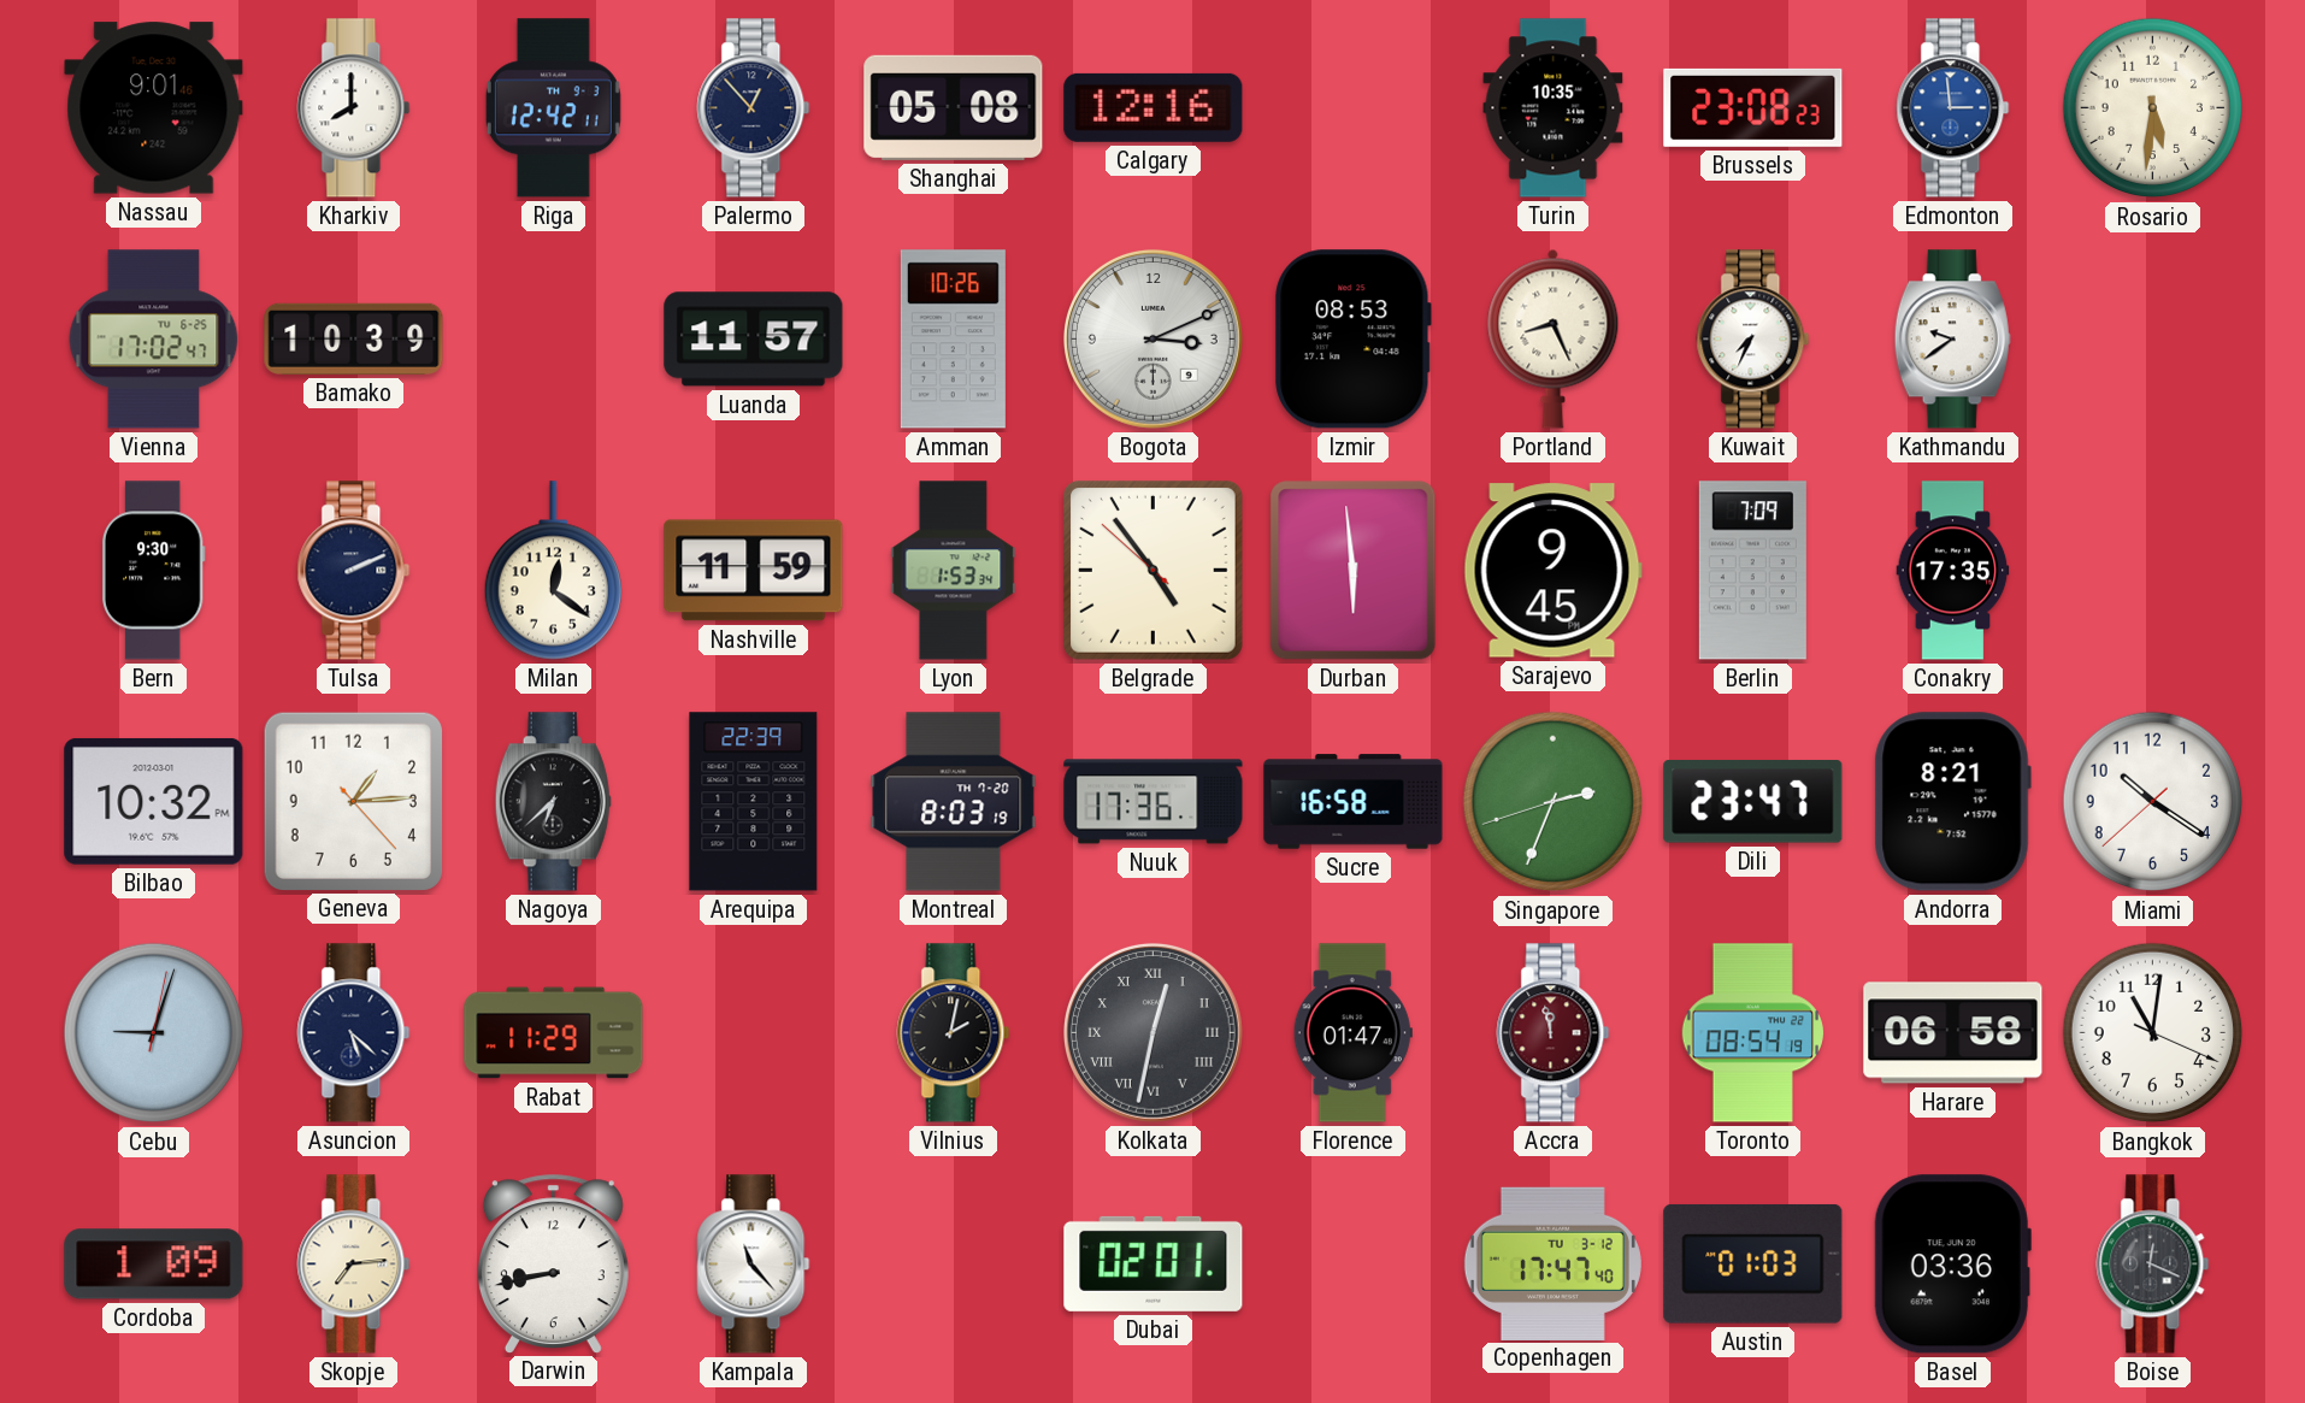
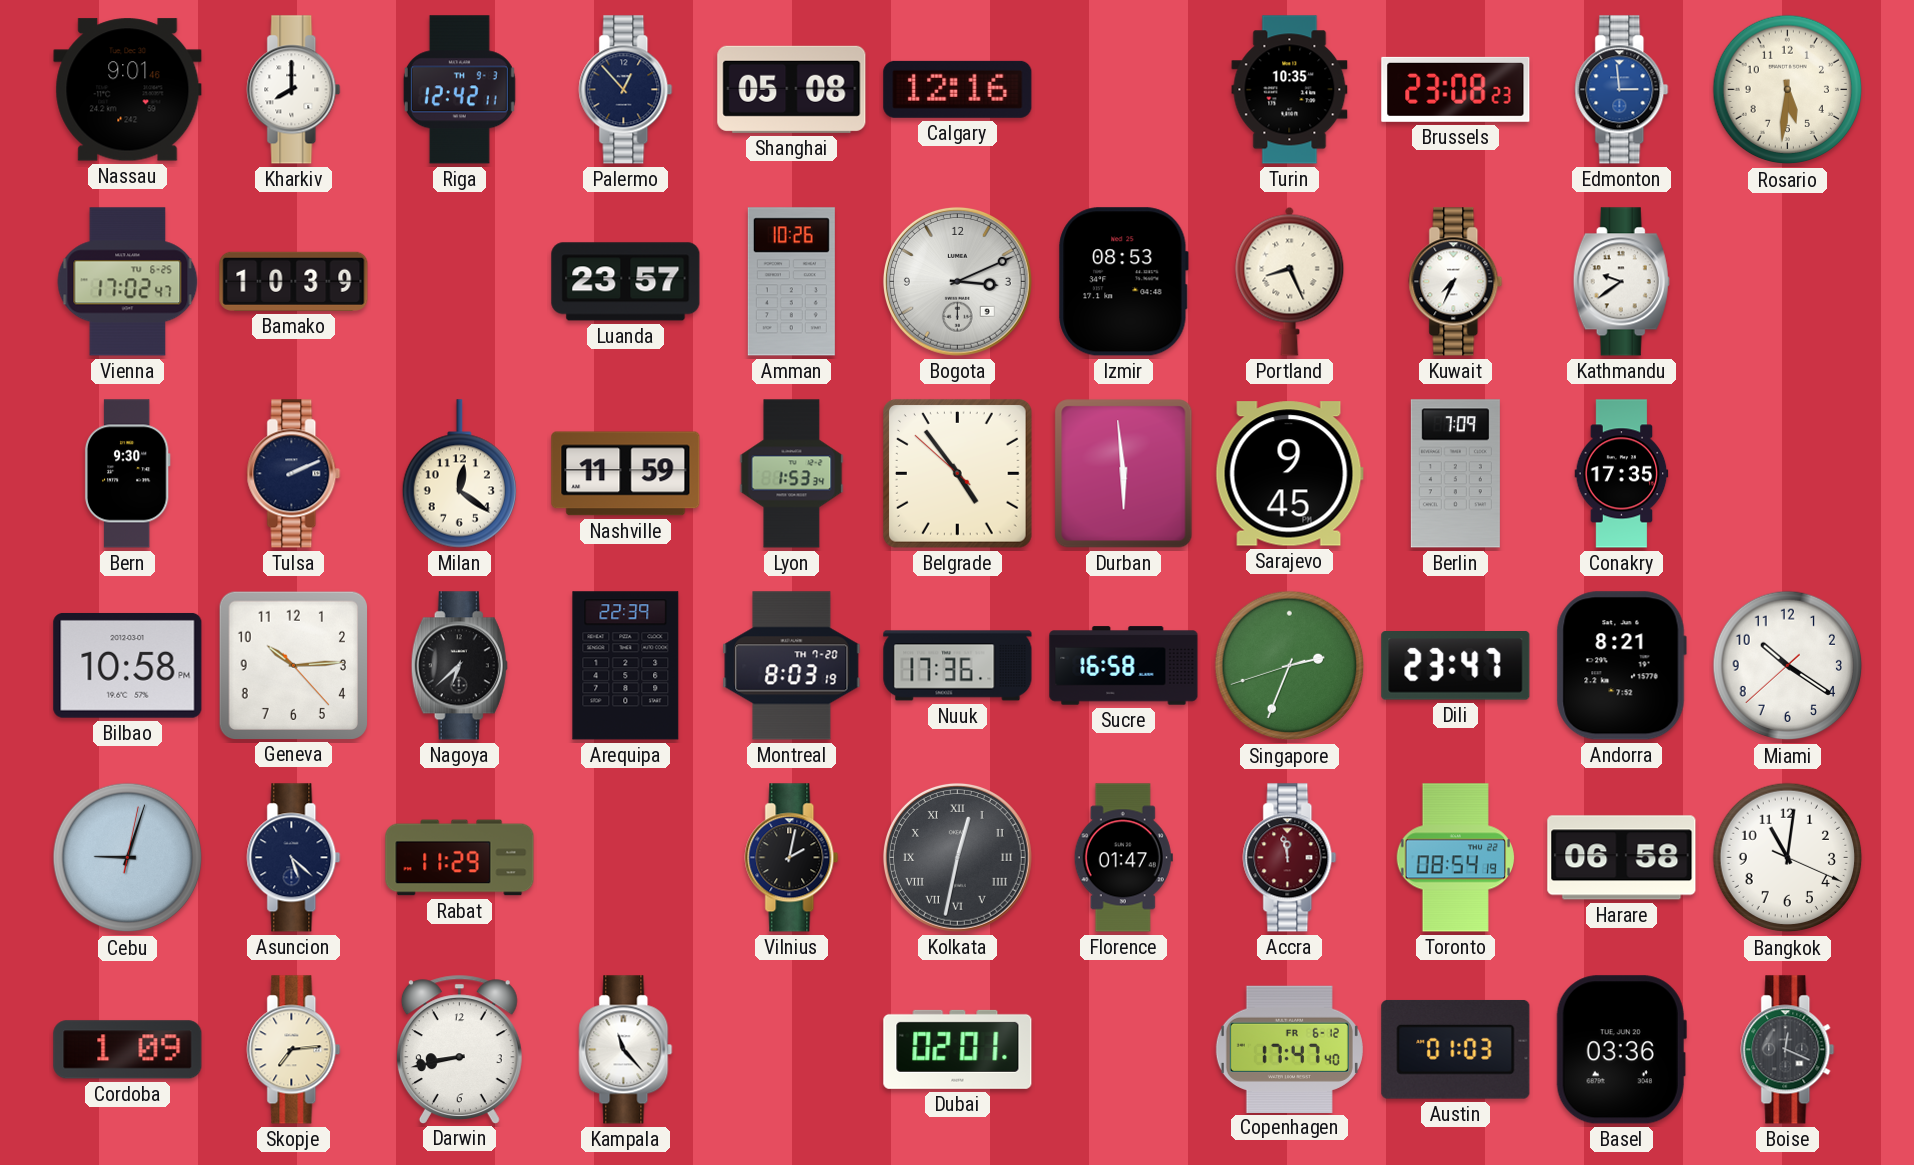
Luanda: 11:57 -> 23:57
Bilbao: 10:32 -> 10:58
Geneva: 1:14 -> 10:14
Copenhagen date: TU 3-12 -> FR 6-12
